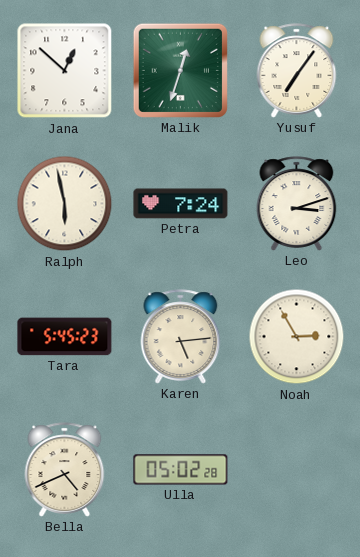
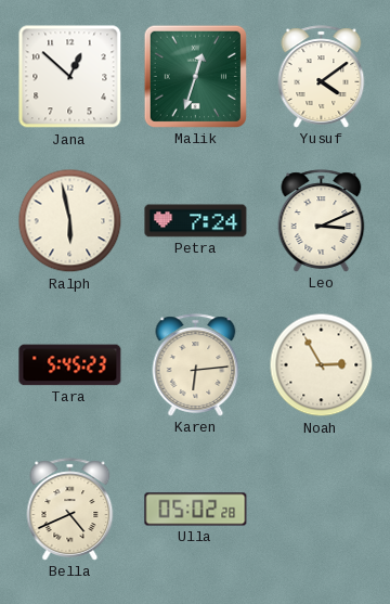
Yusuf: 7:06 -> 4:09
Leo: 3:12 -> 3:11
Karen: 5:14 -> 6:14
